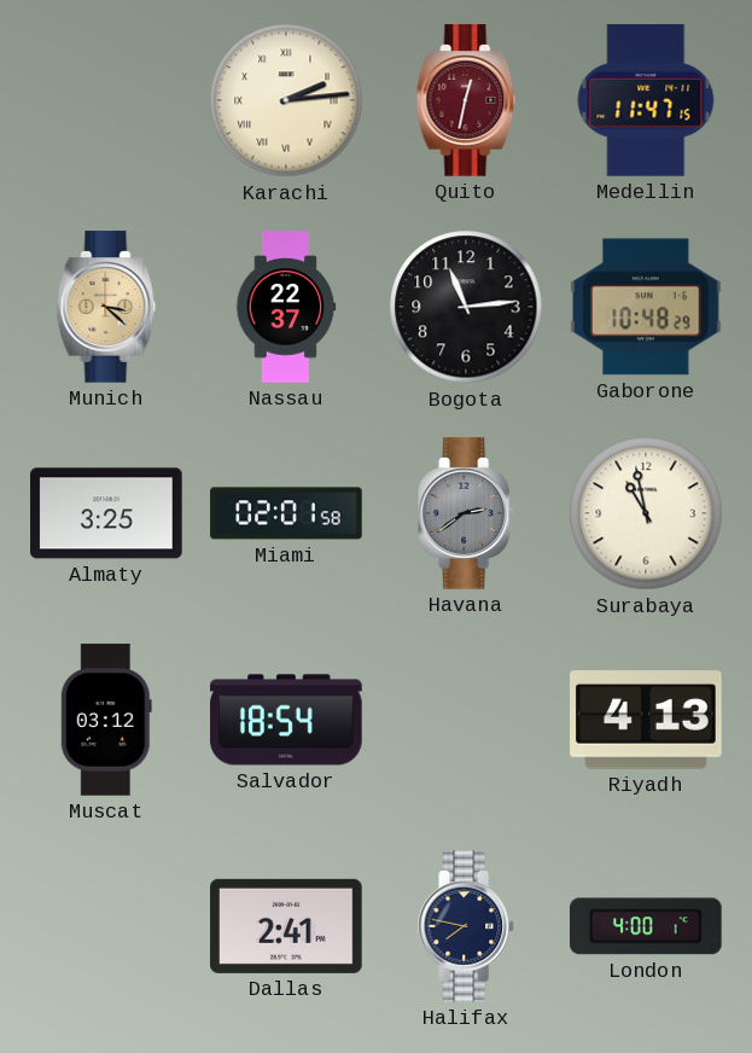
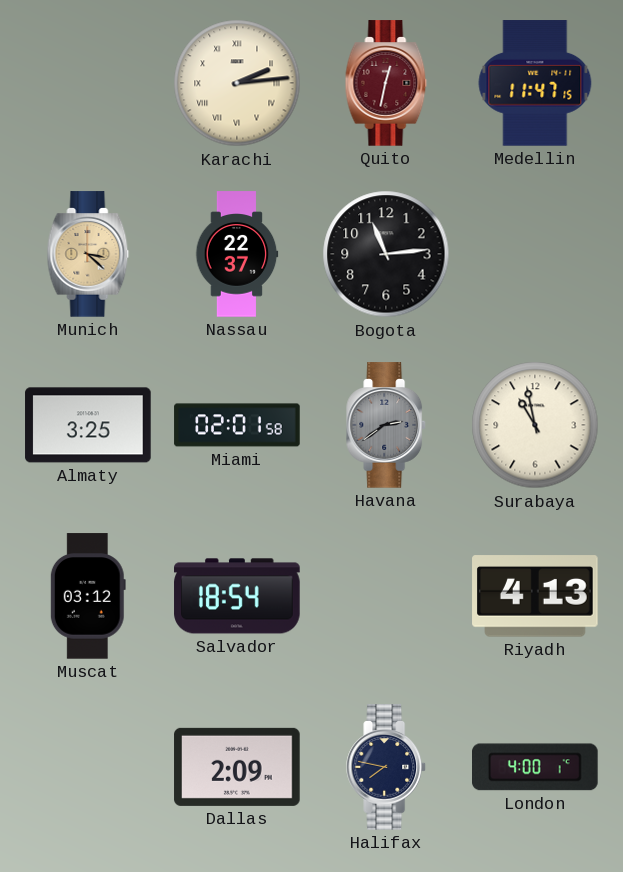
Gaborone: 10:48 -> none
Dallas: 2:41 -> 2:09
